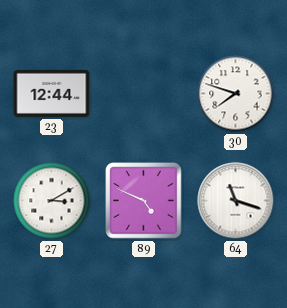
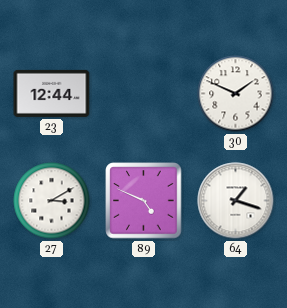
30: 7:48 -> 1:49
64: 11:18 -> 1:18
